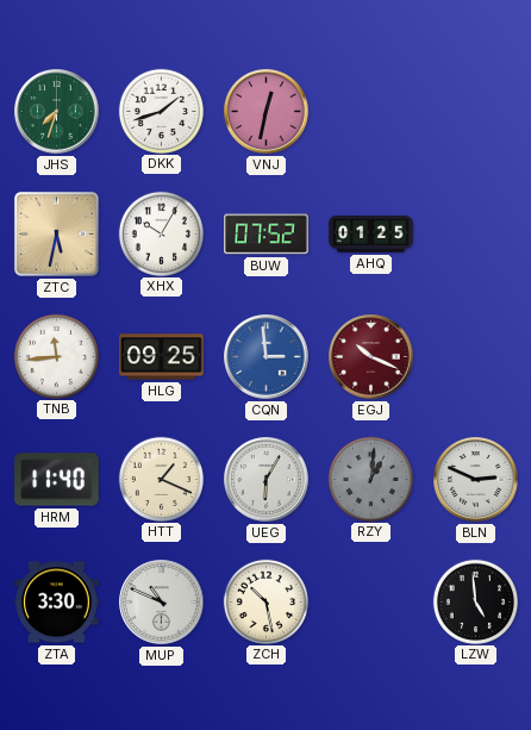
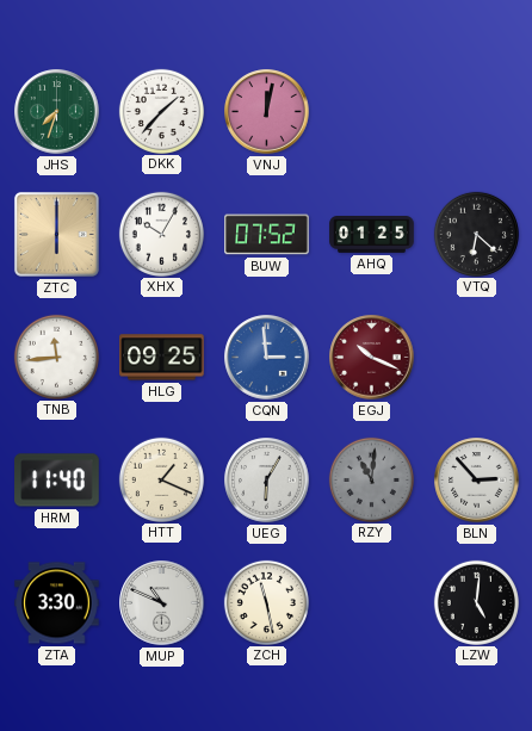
DKK: 1:42 -> 1:37
VNJ: 12:32 -> 12:02
ZTC: 5:32 -> 6:00
VTQ: none -> 6:22
RZY: 1:01 -> 11:01
BLN: 2:49 -> 2:53
ZCH: 10:28 -> 11:28
LZW: 4:59 -> 5:01
